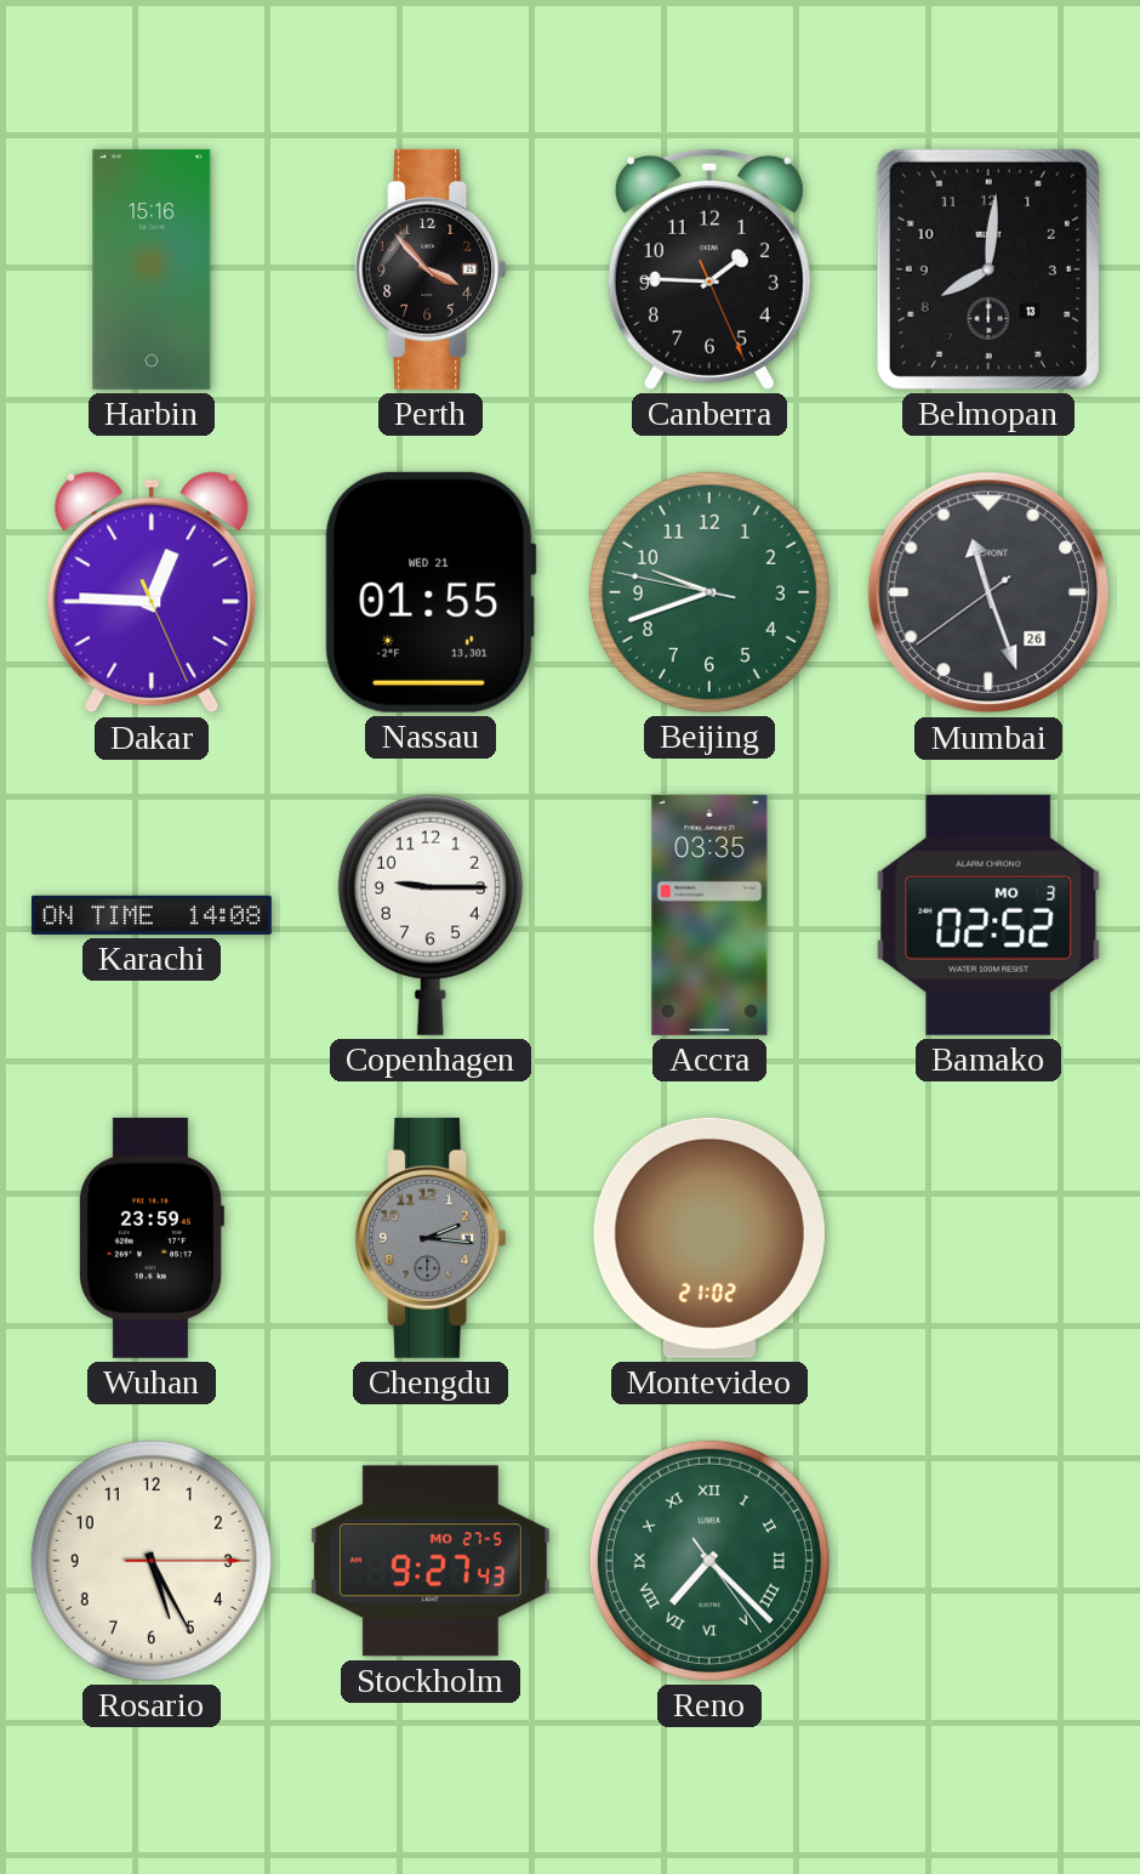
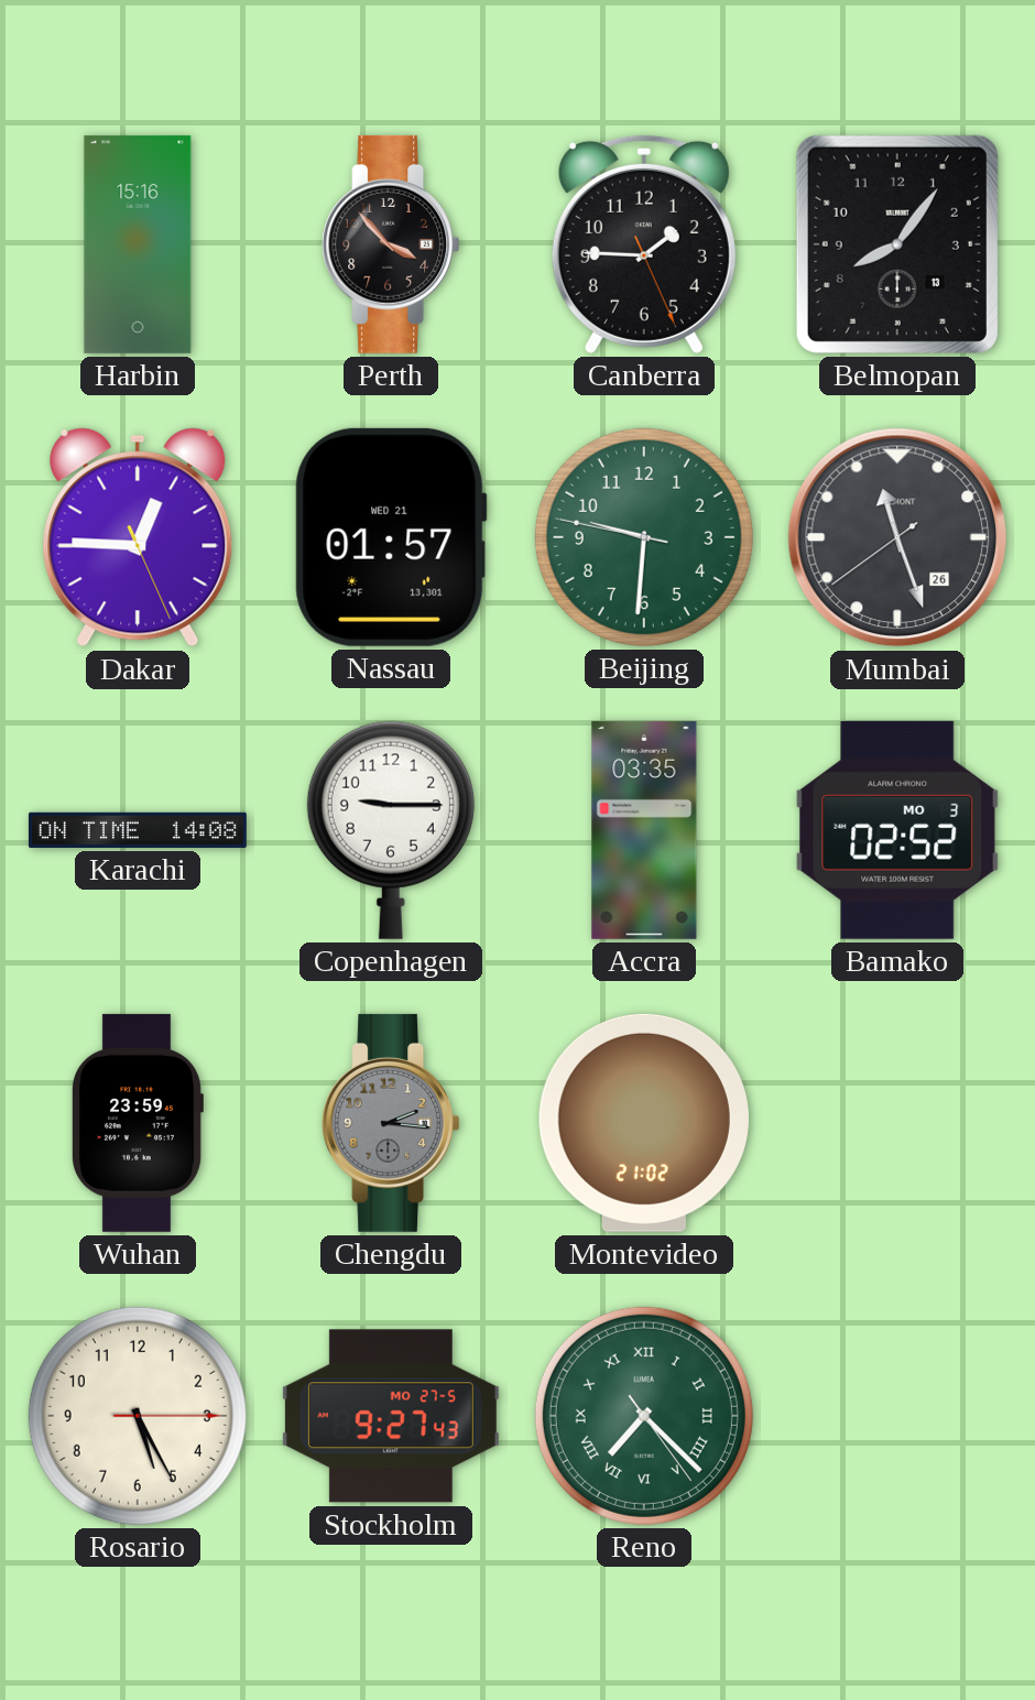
Belmopan: 8:01 -> 8:06
Nassau: 01:55 -> 01:57
Beijing: 9:41 -> 9:30
